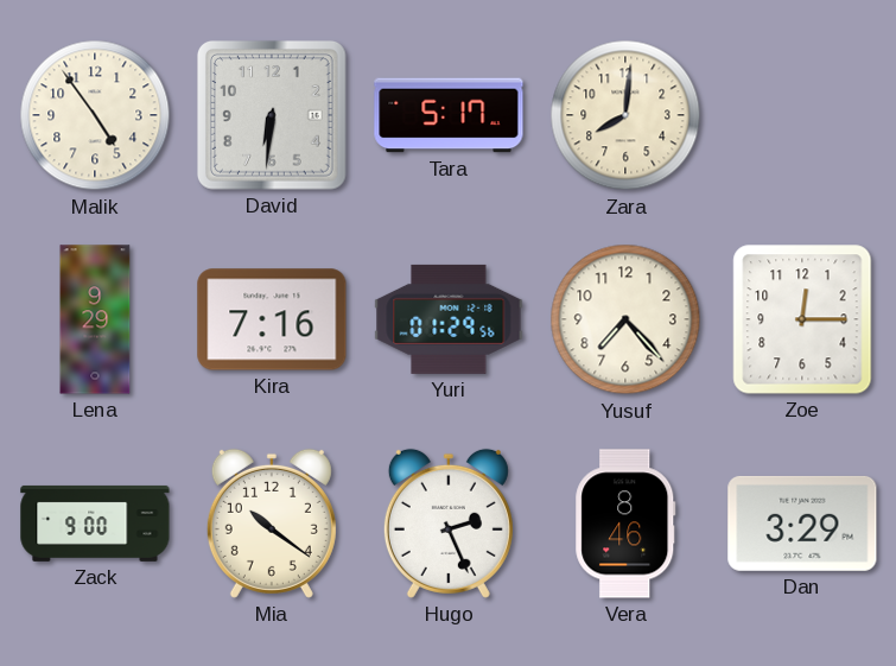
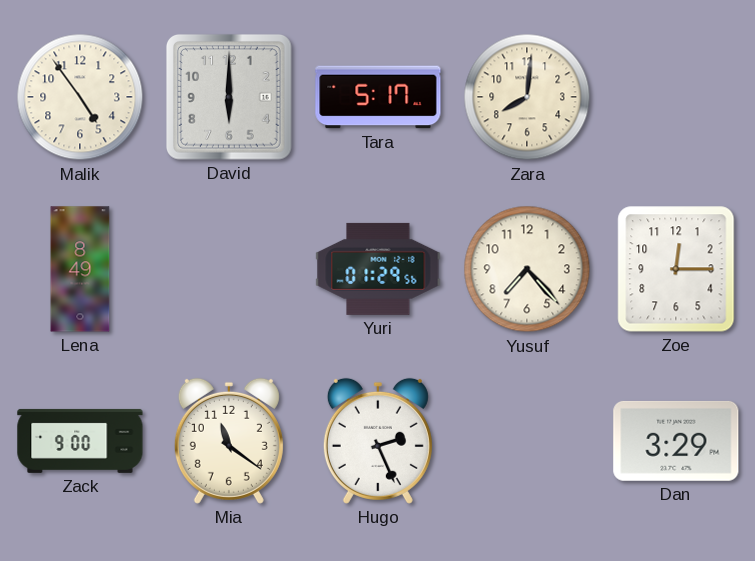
David: 6:31 -> 6:00
Lena: 9:29 -> 8:49
Kira: 7:16 -> none
Mia: 10:21 -> 11:21
Vera: 8:46 -> none
